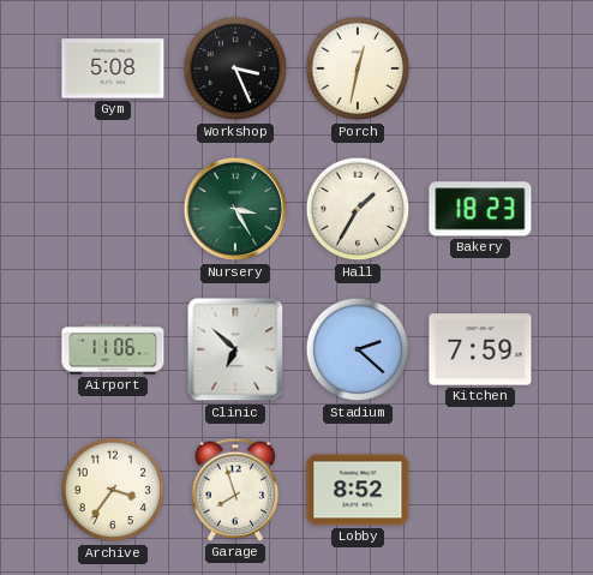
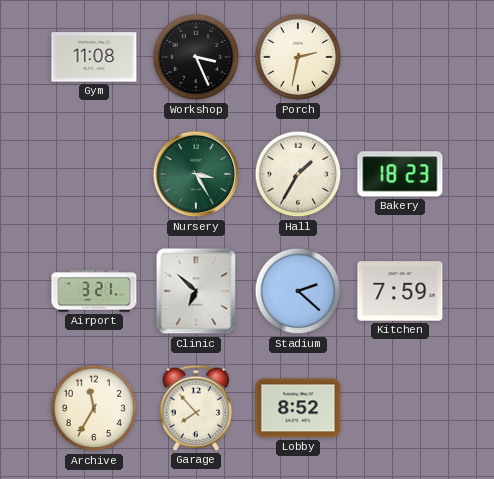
Gym: 5:08 -> 11:08
Porch: 12:32 -> 2:32
Airport: 11:06 -> 3:21
Archive: 3:36 -> 11:35
Garage: 7:57 -> 7:53
